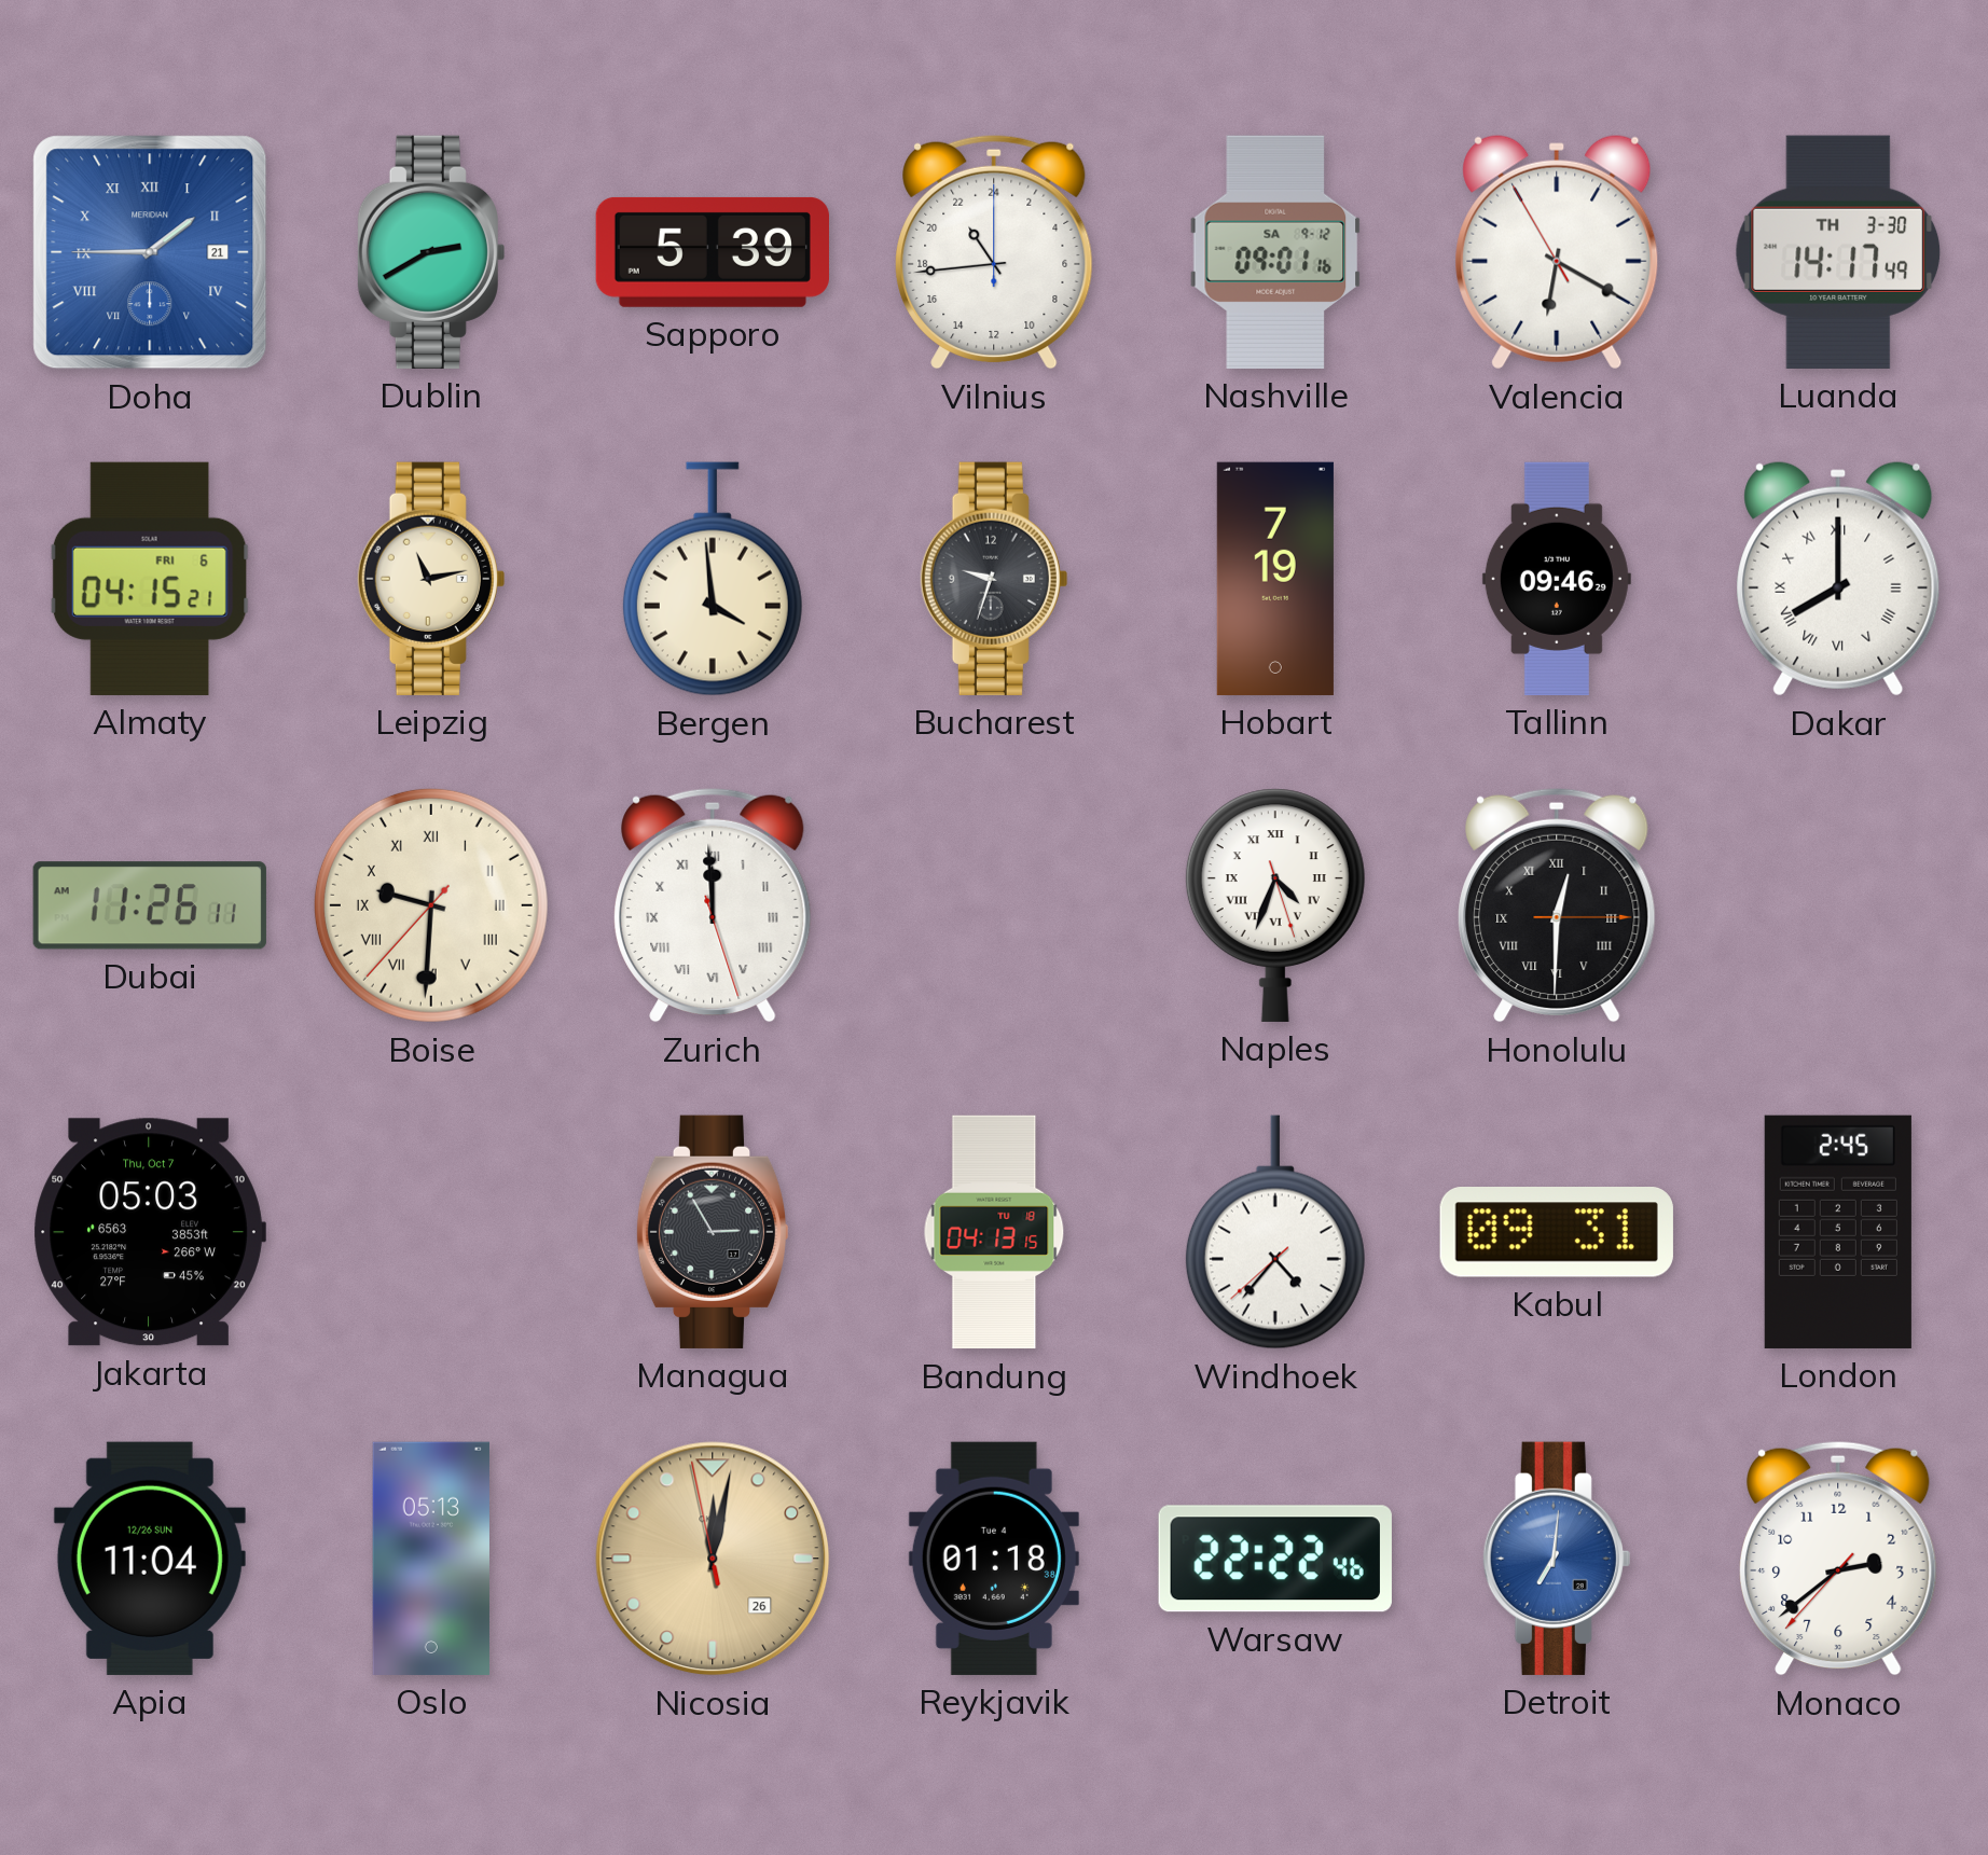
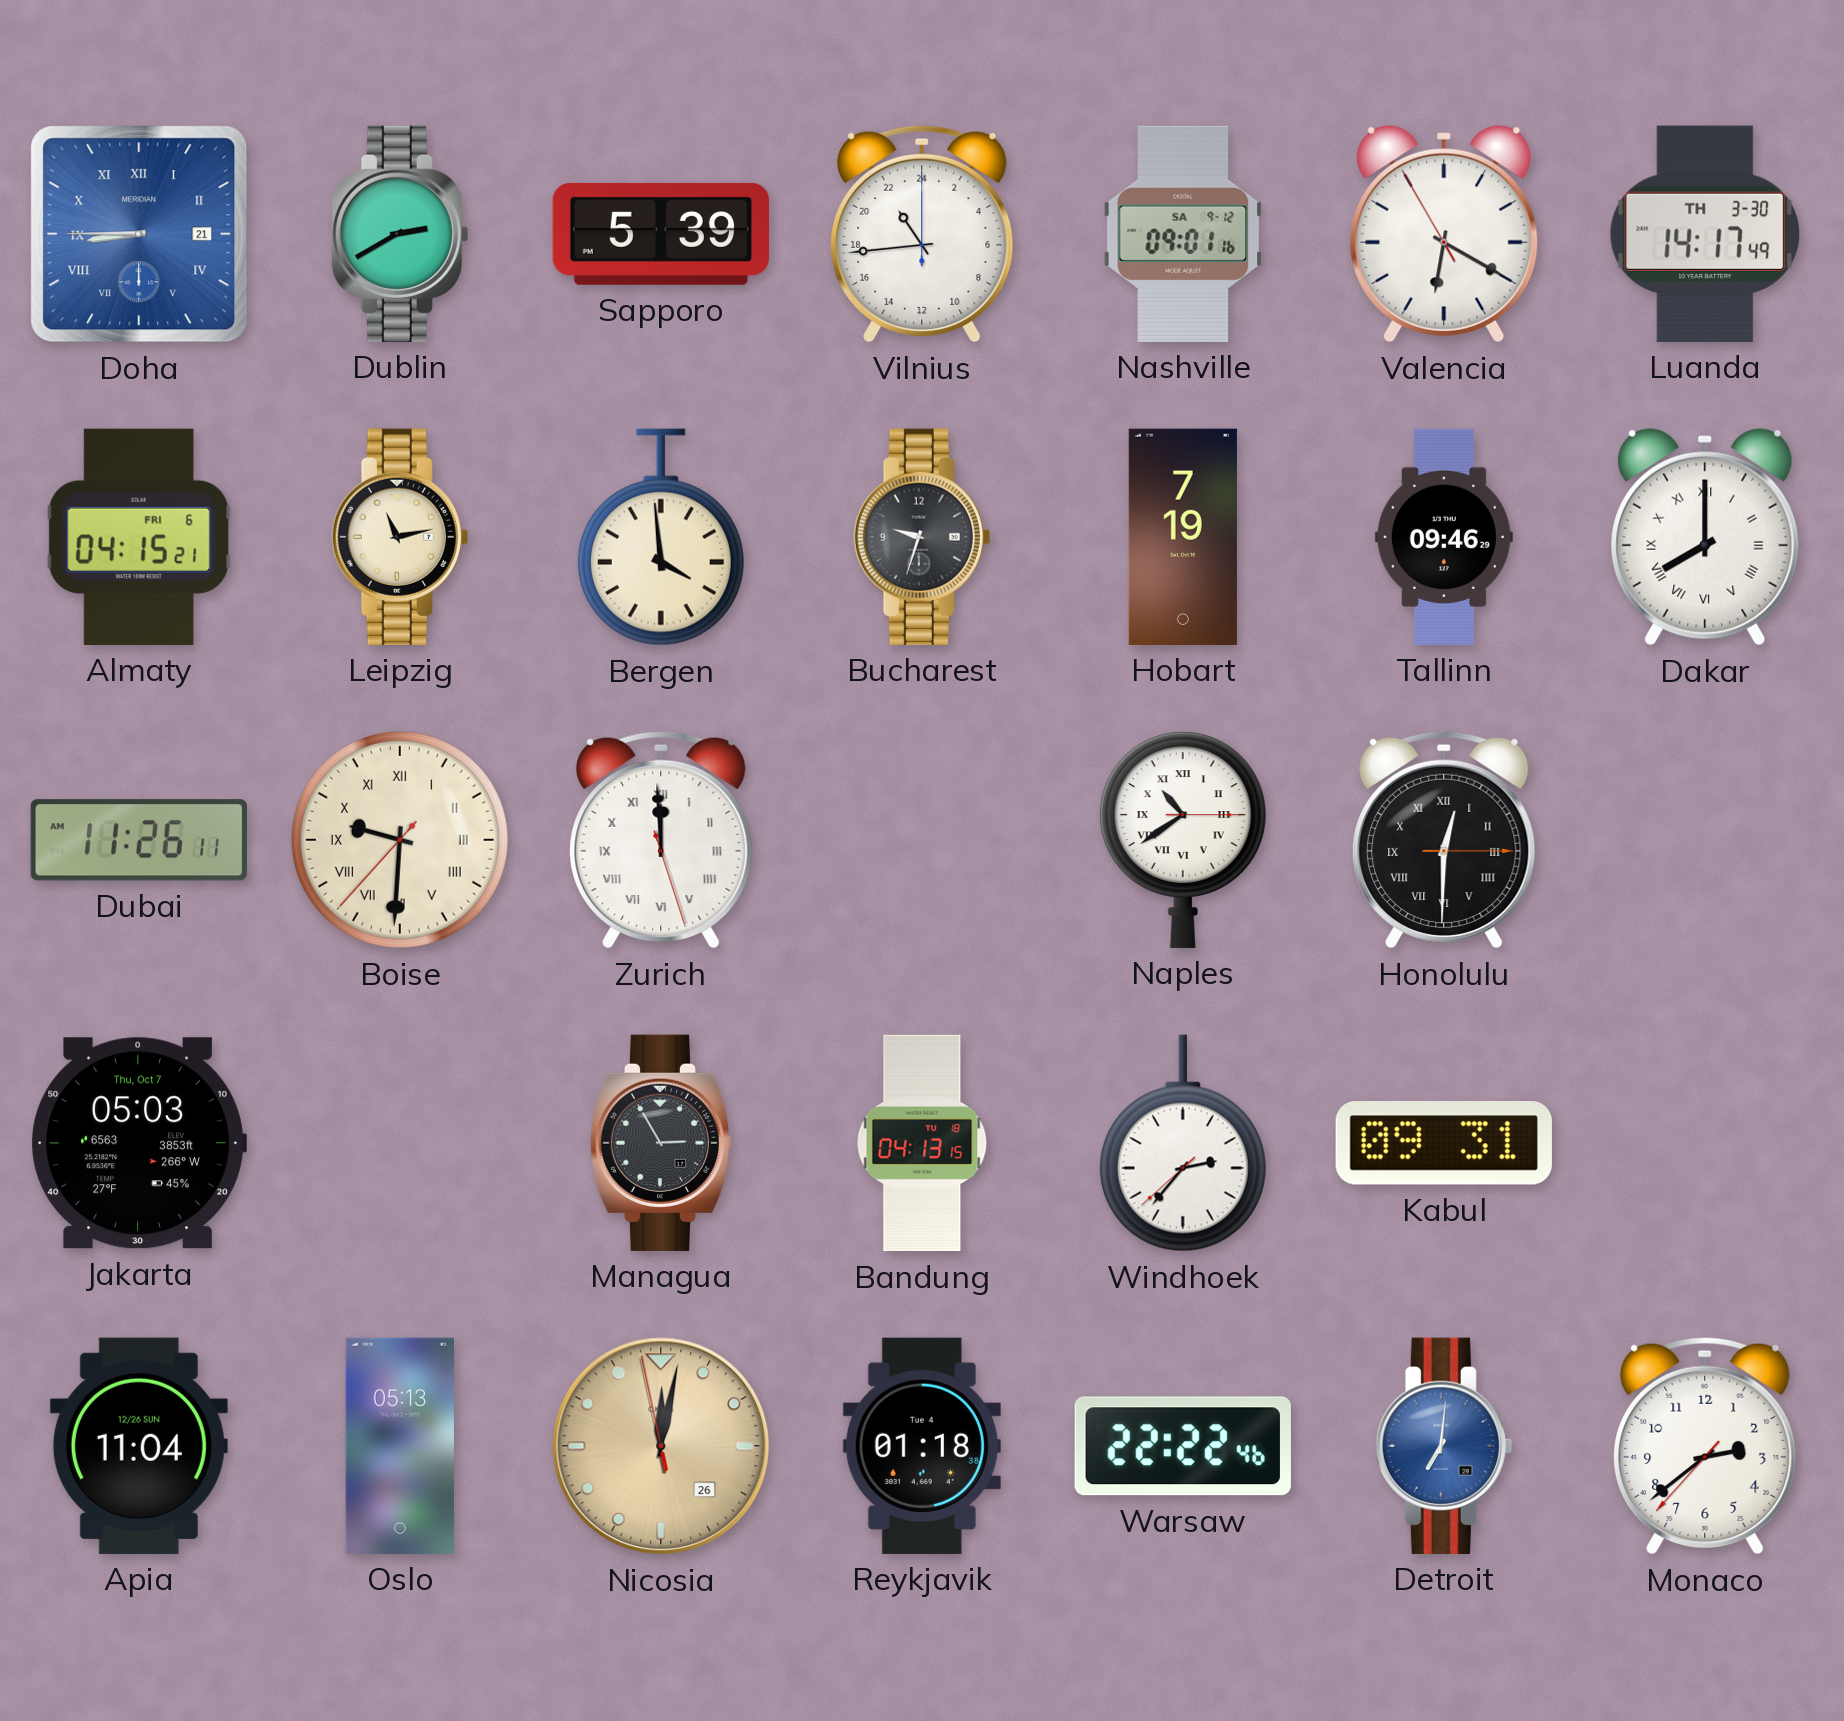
Doha: 1:45 -> 8:45
Naples: 4:33 -> 10:39
Windhoek: 4:36 -> 2:36
London: 2:45 -> none
